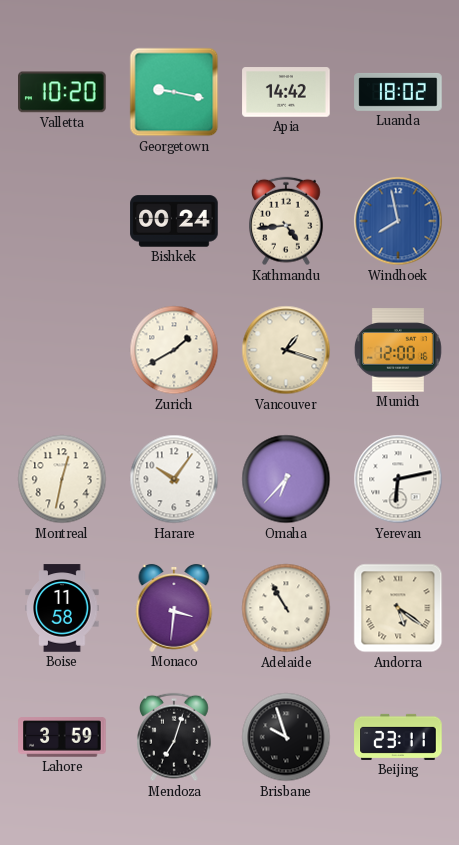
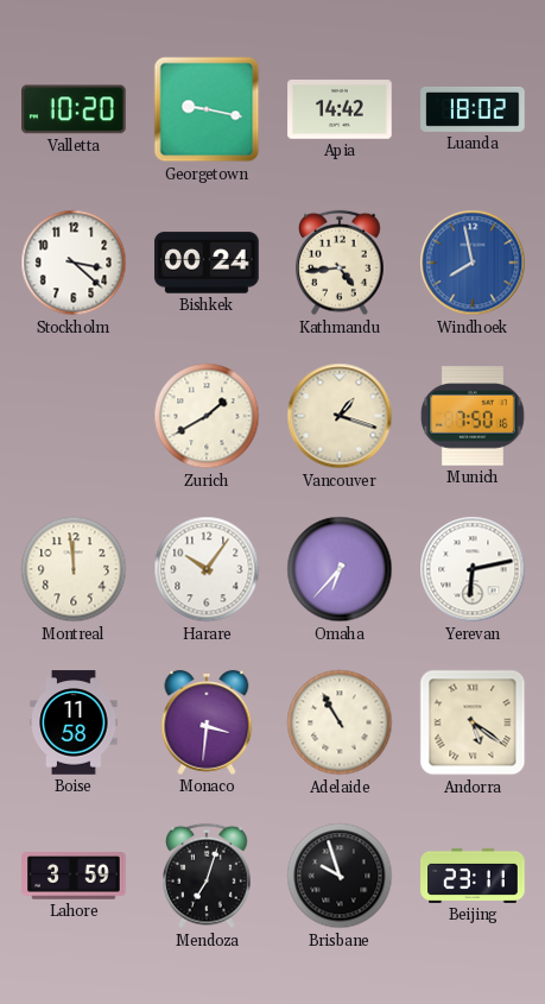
Stockholm: none -> 3:22
Munich: 12:00 -> 7:50
Montreal: 12:32 -> 11:59
